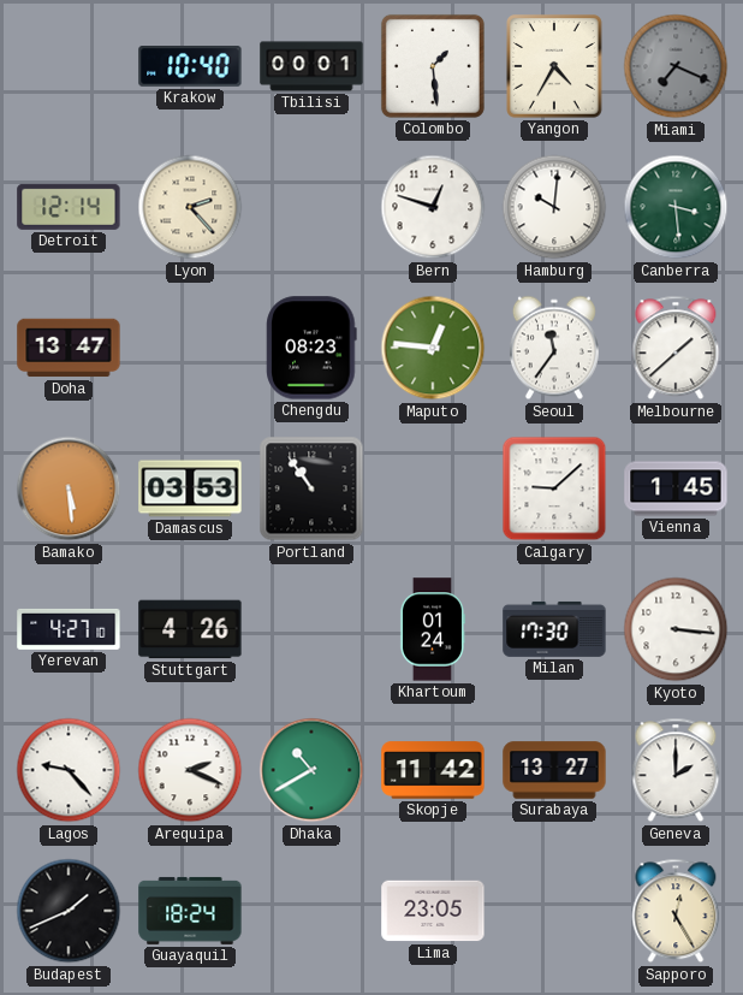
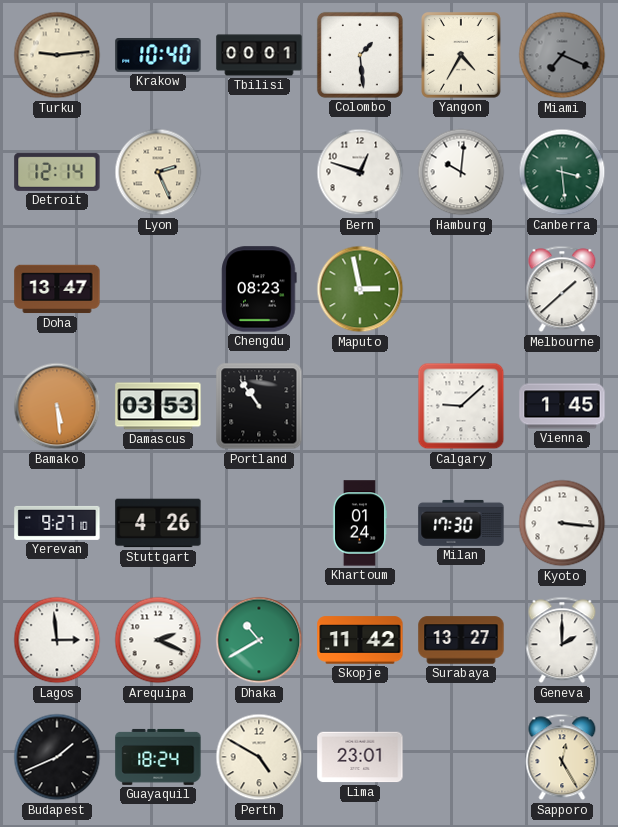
Turku: none -> 9:14
Lyon: 2:23 -> 2:26
Maputo: 12:46 -> 2:58
Seoul: 11:36 -> none
Yerevan: 4:27 -> 9:27
Lagos: 9:23 -> 2:59
Perth: none -> 4:50
Lima: 23:05 -> 23:01
